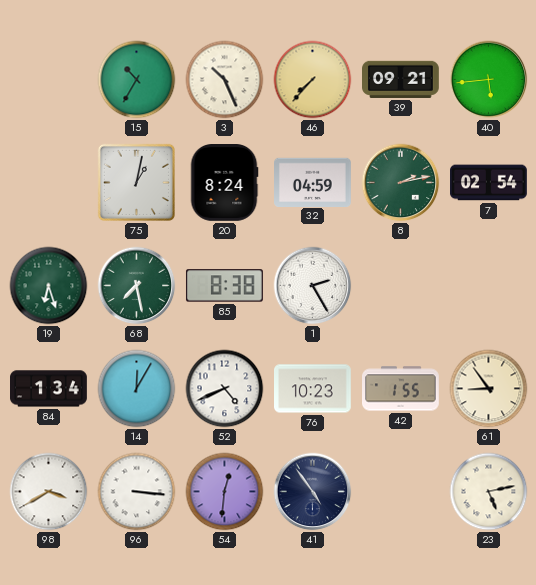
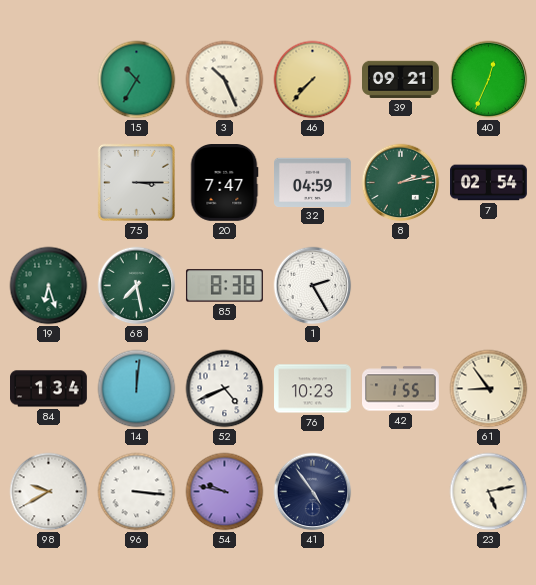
40: 5:44 -> 12:34
75: 1:02 -> 3:15
20: 8:24 -> 7:47
14: 12:05 -> 12:01
98: 3:40 -> 9:40
54: 12:31 -> 9:47
